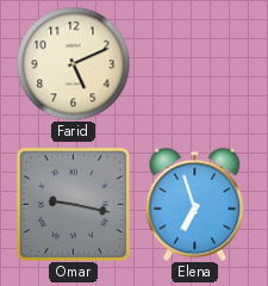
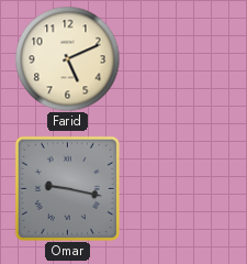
Elena: 6:57 -> none
